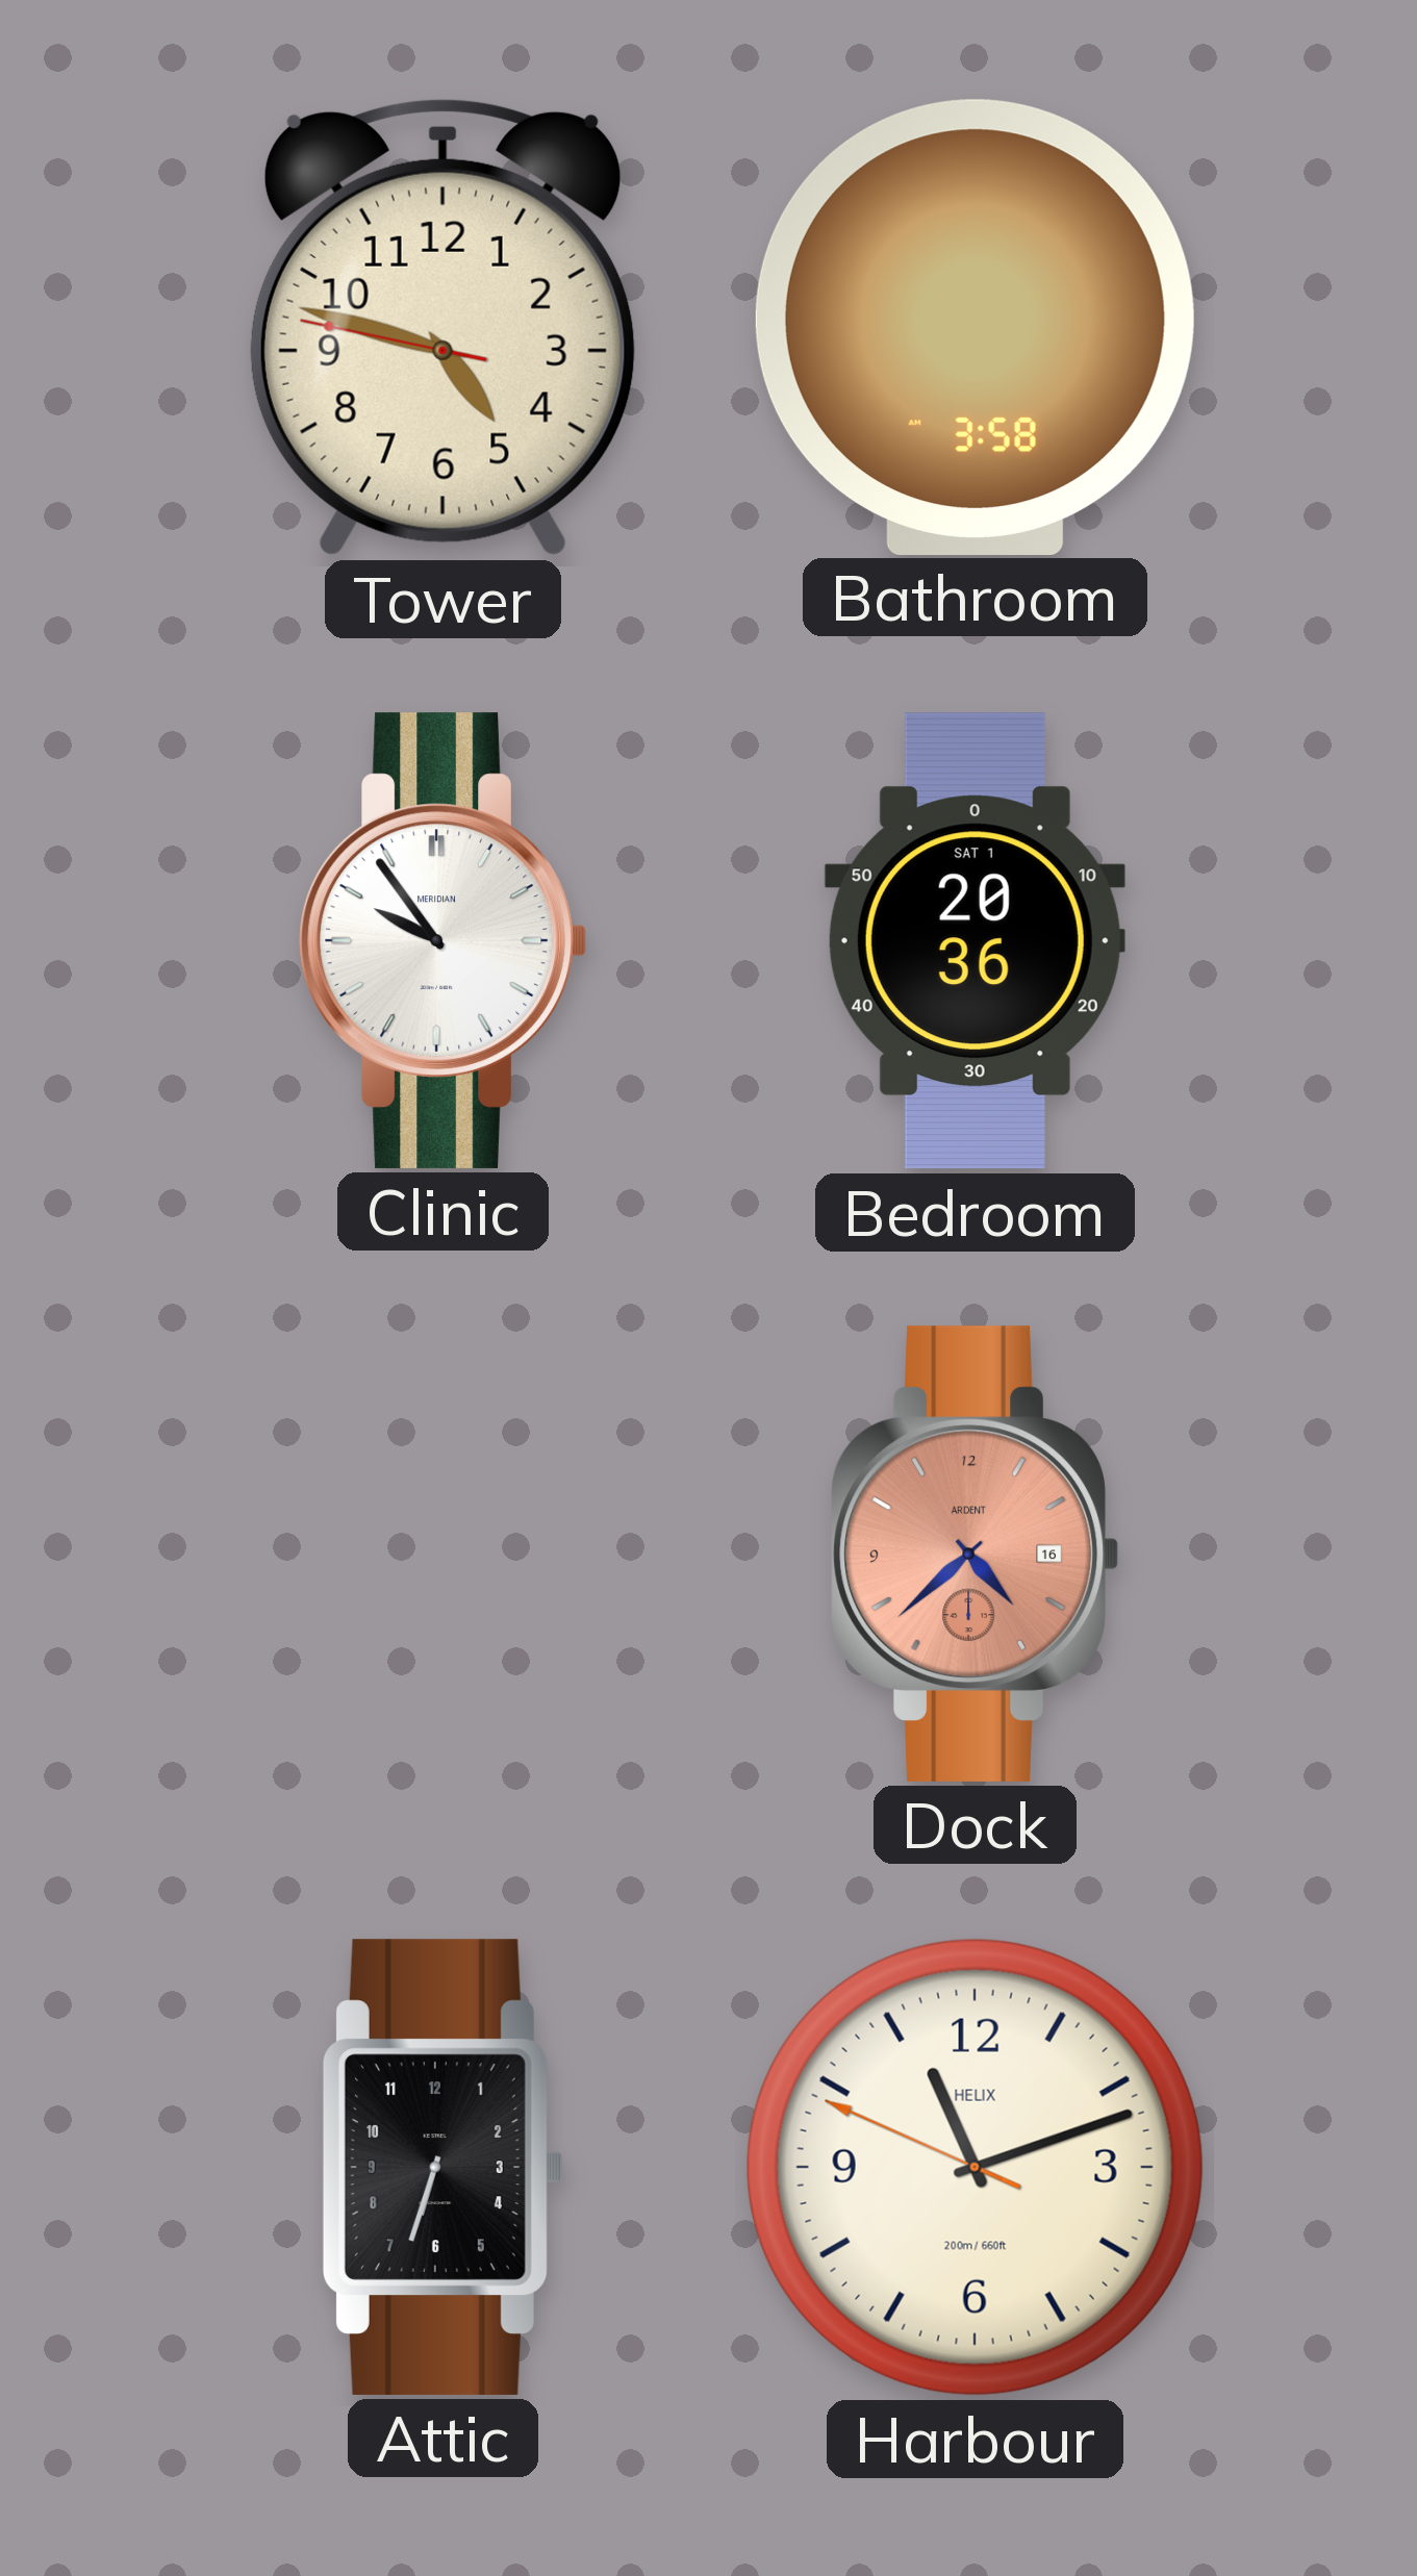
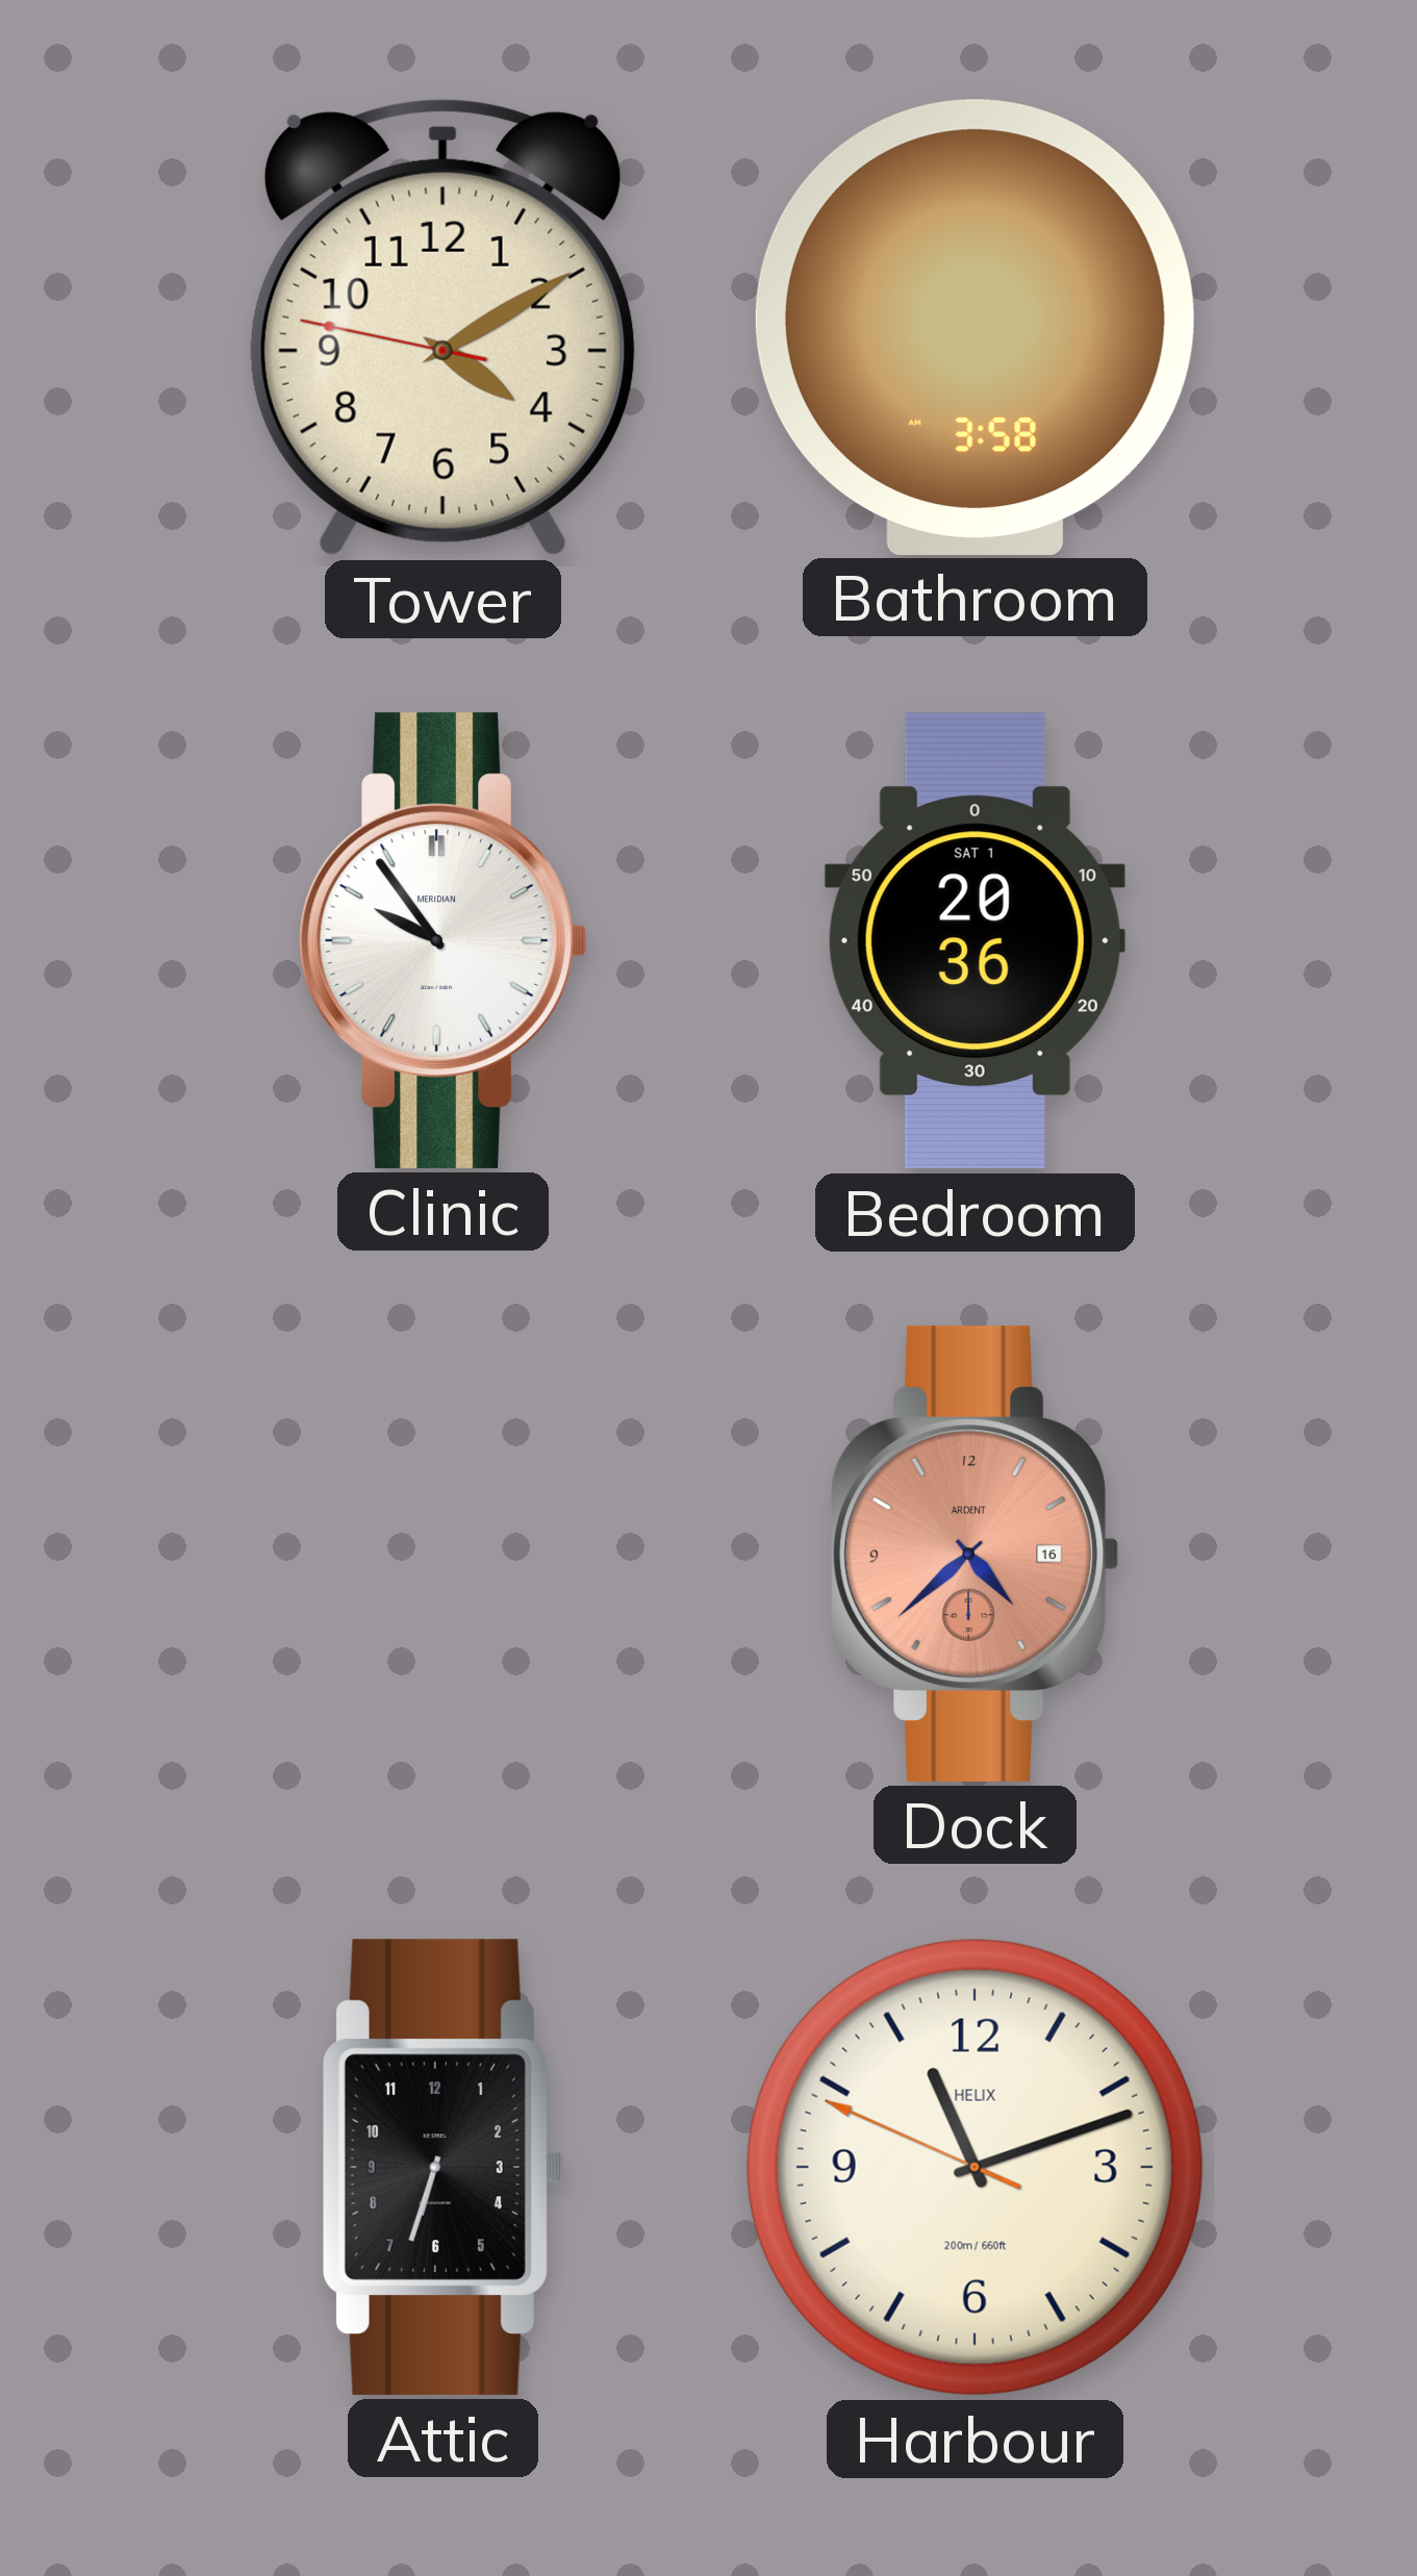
Tower: 4:47 -> 4:09
